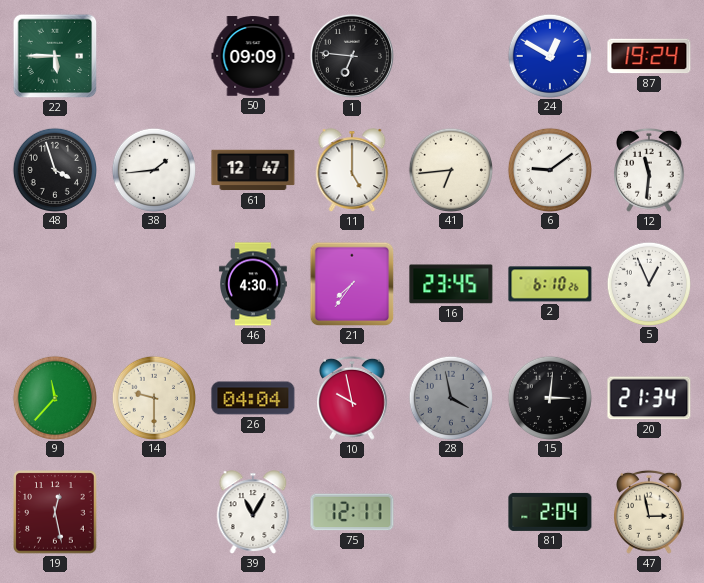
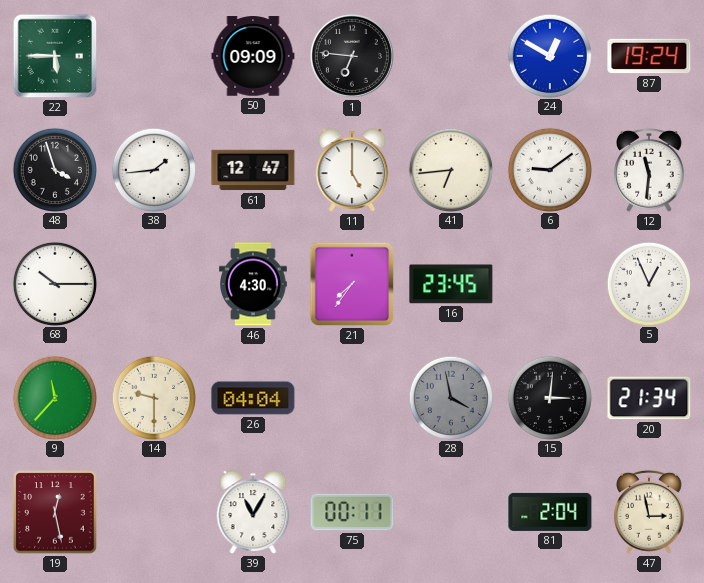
68: none -> 10:15
2: 6:10 -> none
10: 9:58 -> none
75: 12:11 -> 00:11
